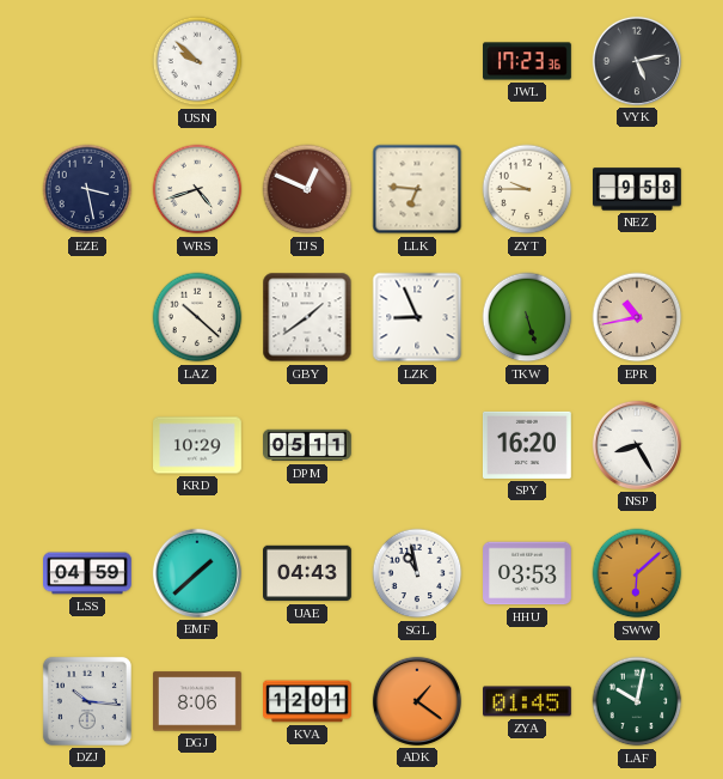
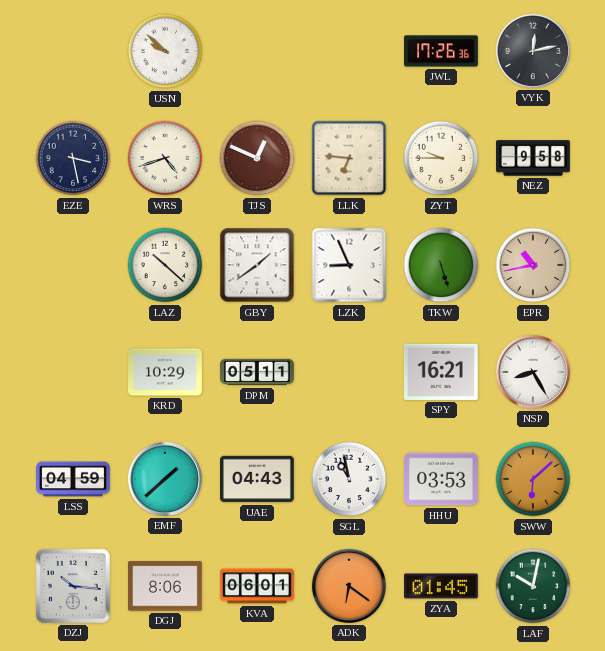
JWL: 17:23 -> 17:26
VYK: 5:13 -> 12:13
SPY: 16:20 -> 16:21
KVA: 12:01 -> 06:01
ADK: 1:21 -> 6:21
